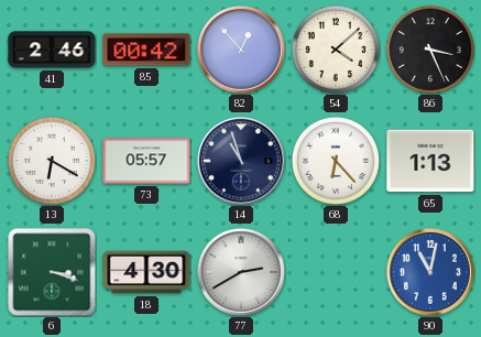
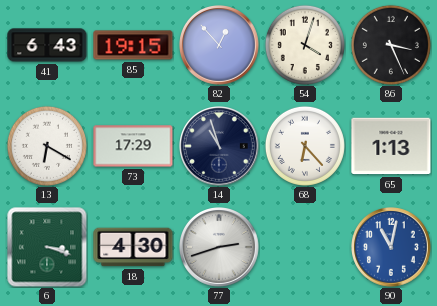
41: 2:46 -> 6:43
85: 00:42 -> 19:15
54: 4:08 -> 4:03
73: 05:57 -> 17:29
77: 2:40 -> 2:42
